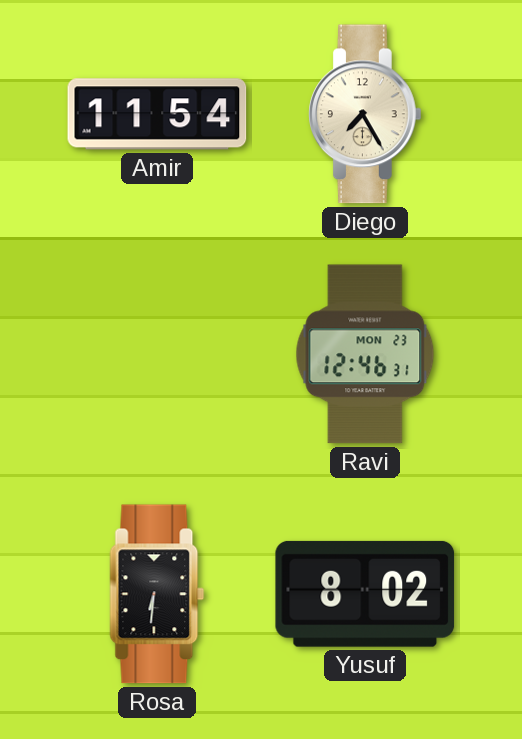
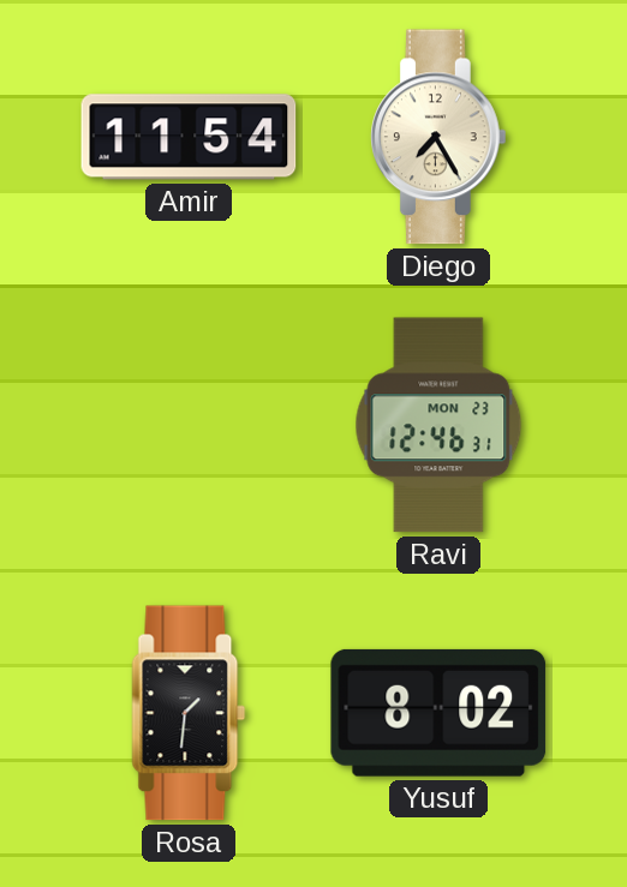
Rosa: 6:31 -> 1:31
